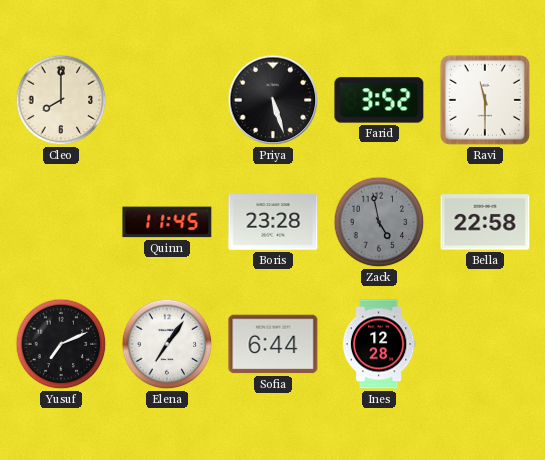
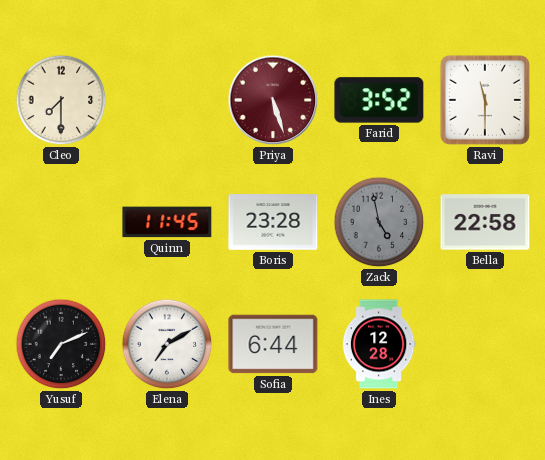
Cleo: 8:00 -> 7:30
Priya dial: black -> burgundy
Elena: 7:06 -> 7:10
